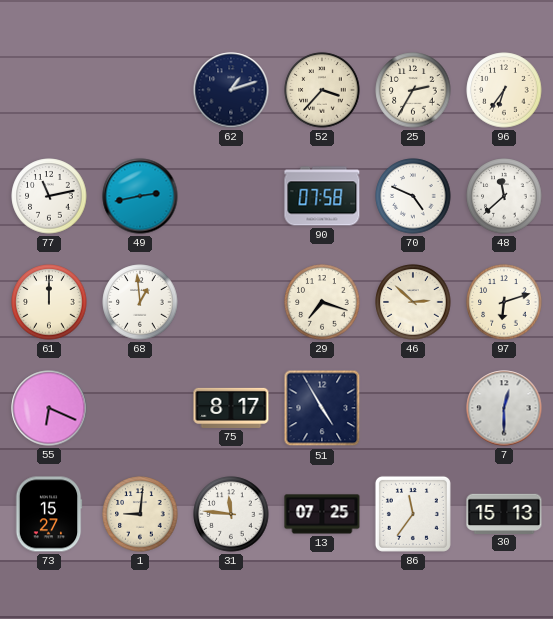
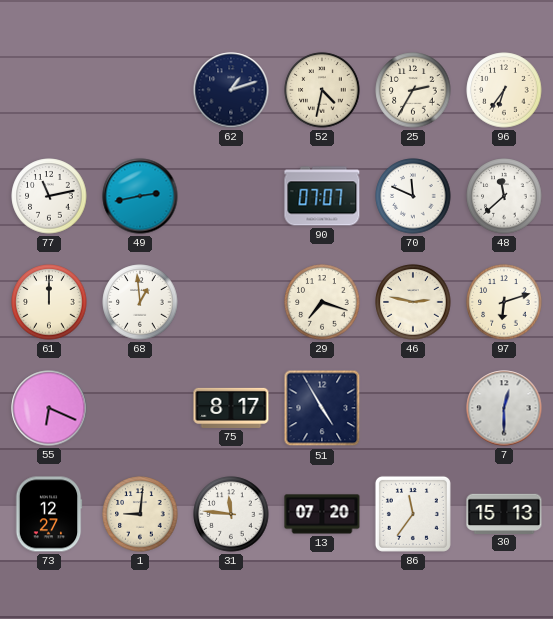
52: 3:37 -> 4:32
90: 07:58 -> 07:07
70: 4:49 -> 11:49
46: 2:52 -> 2:47
73: 15:27 -> 12:27
13: 07:25 -> 07:20
